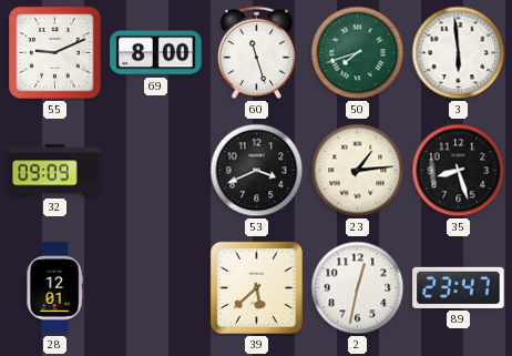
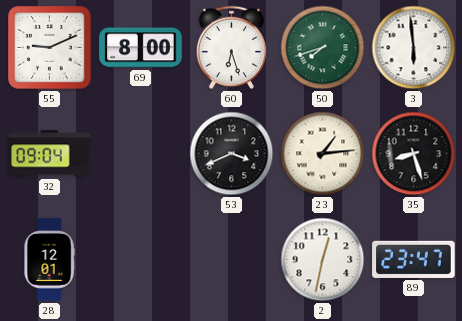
60: 11:27 -> 6:27
32: 09:09 -> 09:04
39: 5:38 -> none
